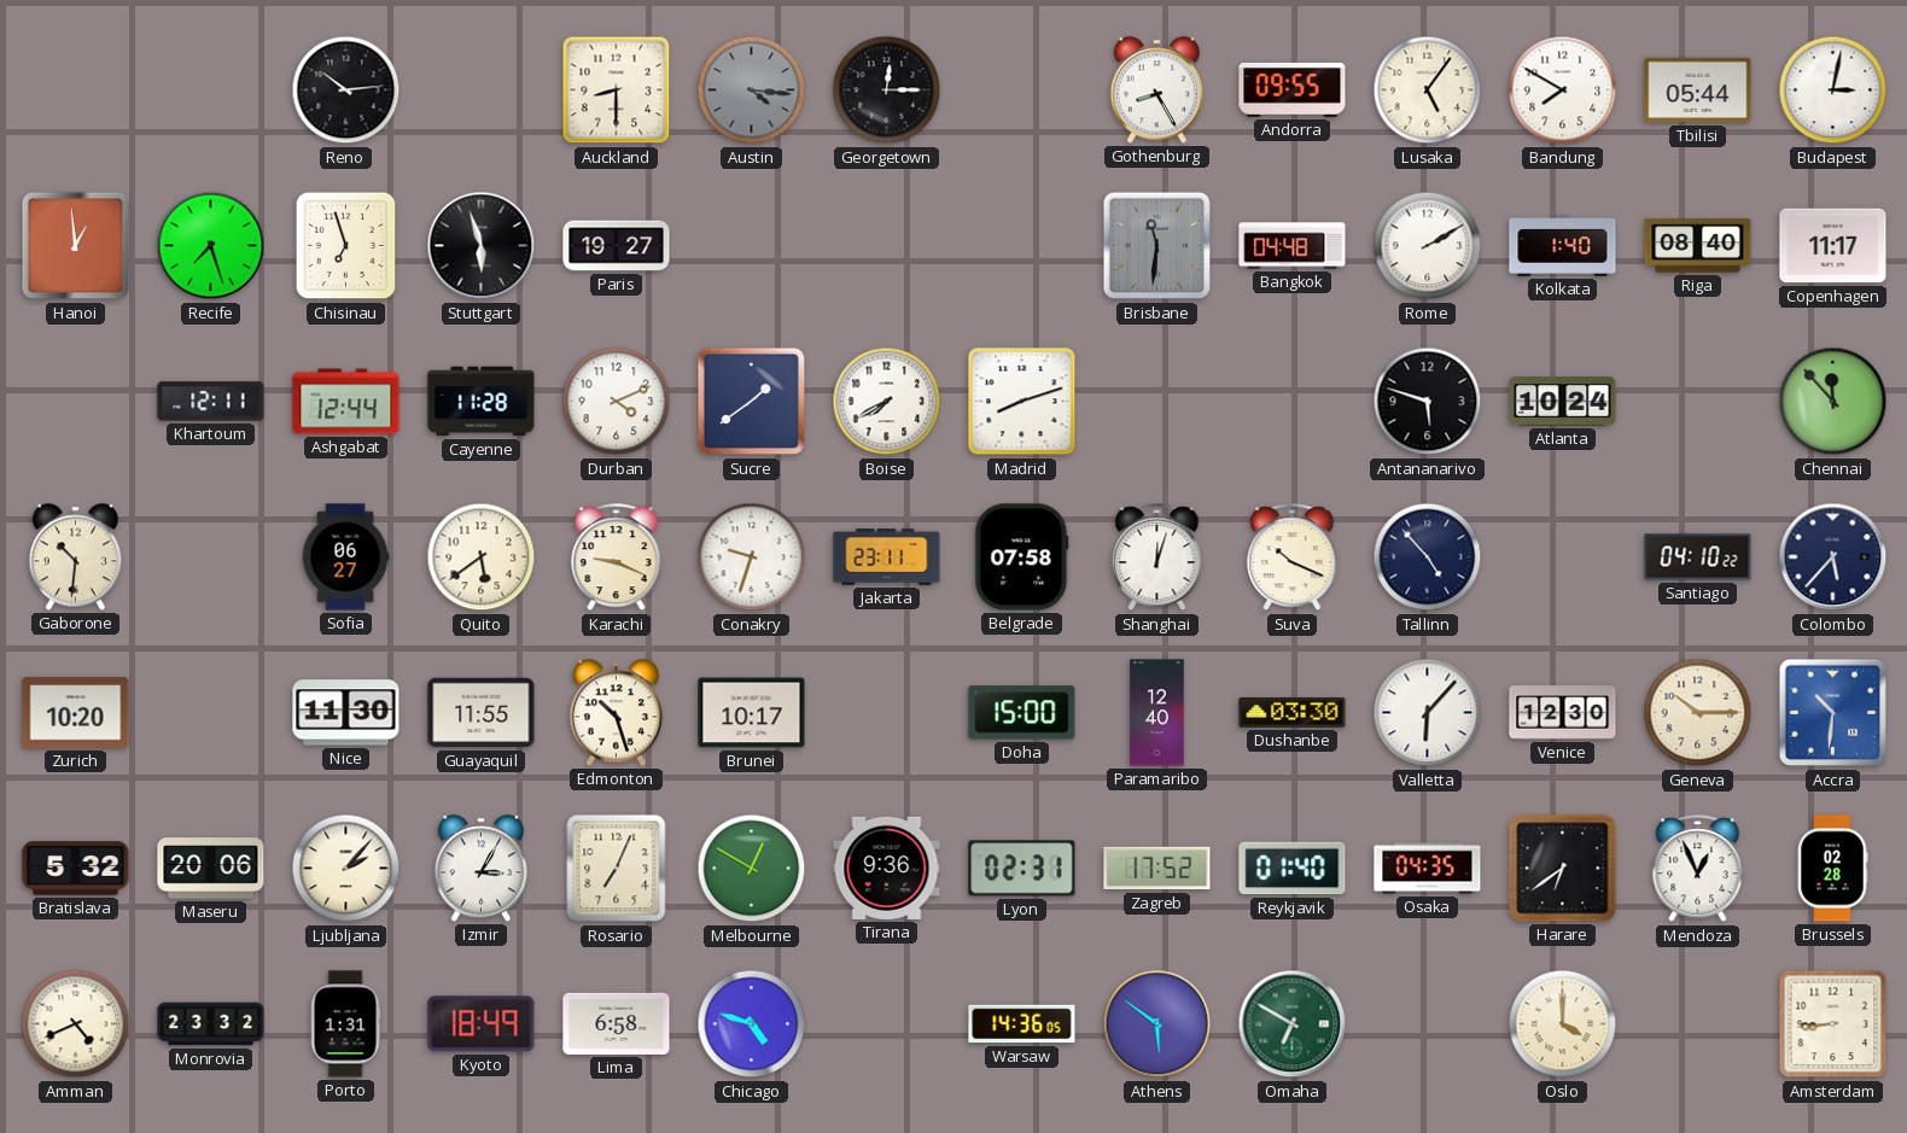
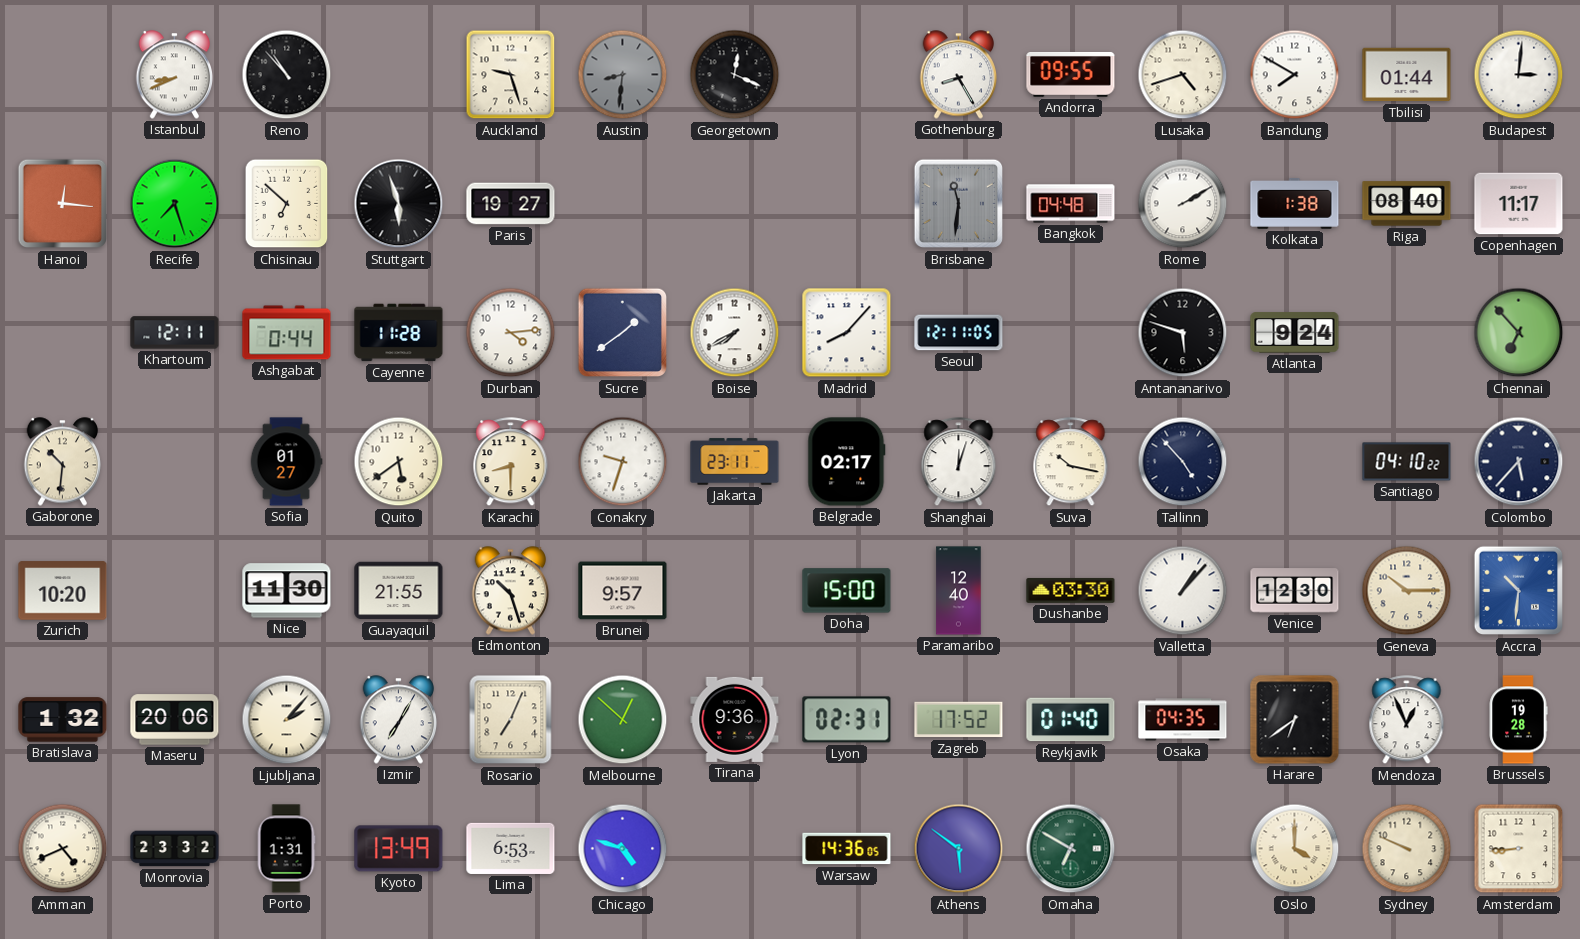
Istanbul: none -> 8:41
Reno: 10:14 -> 10:53
Auckland: 8:30 -> 9:27
Austin: 4:16 -> 8:31
Georgetown: 12:15 -> 12:19
Lusaka: 5:06 -> 4:42
Tbilisi: 05:44 -> 01:44
Budapest: 3:02 -> 3:01
Hanoi: 12:59 -> 12:16
Chisinau: 6:57 -> 6:52
Kolkata: 1:40 -> 1:38
Ashgabat: 12:44 -> 0:44
Durban: 4:11 -> 4:14
Madrid: 8:12 -> 8:07
Seoul: none -> 12:11
Atlanta: 10:24 -> 9:24
Chennai: 11:53 -> 6:53
Sofia: 06:27 -> 01:27
Karachi: 9:19 -> 8:30
Belgrade: 07:58 -> 02:17
Suva: 10:19 -> 10:17
Guayaquil: 11:55 -> 21:55
Brunei: 10:17 -> 9:57
Valletta: 6:07 -> 1:07
Bratislava: 5:32 -> 1:32
Izmir: 3:05 -> 7:05
Melbourne: 12:50 -> 12:52
Brussels: 02:28 -> 19:28
Kyoto: 18:49 -> 13:49
Lima: 6:58 -> 6:53
Sydney: none -> 9:49
